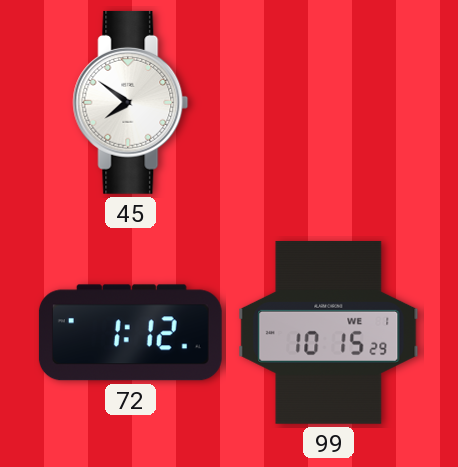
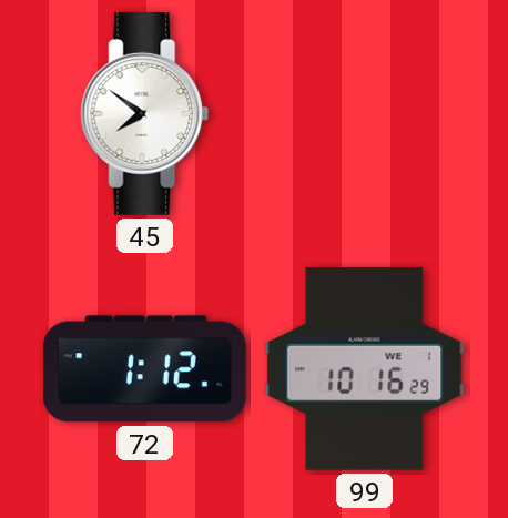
99: 10:15 -> 10:16
